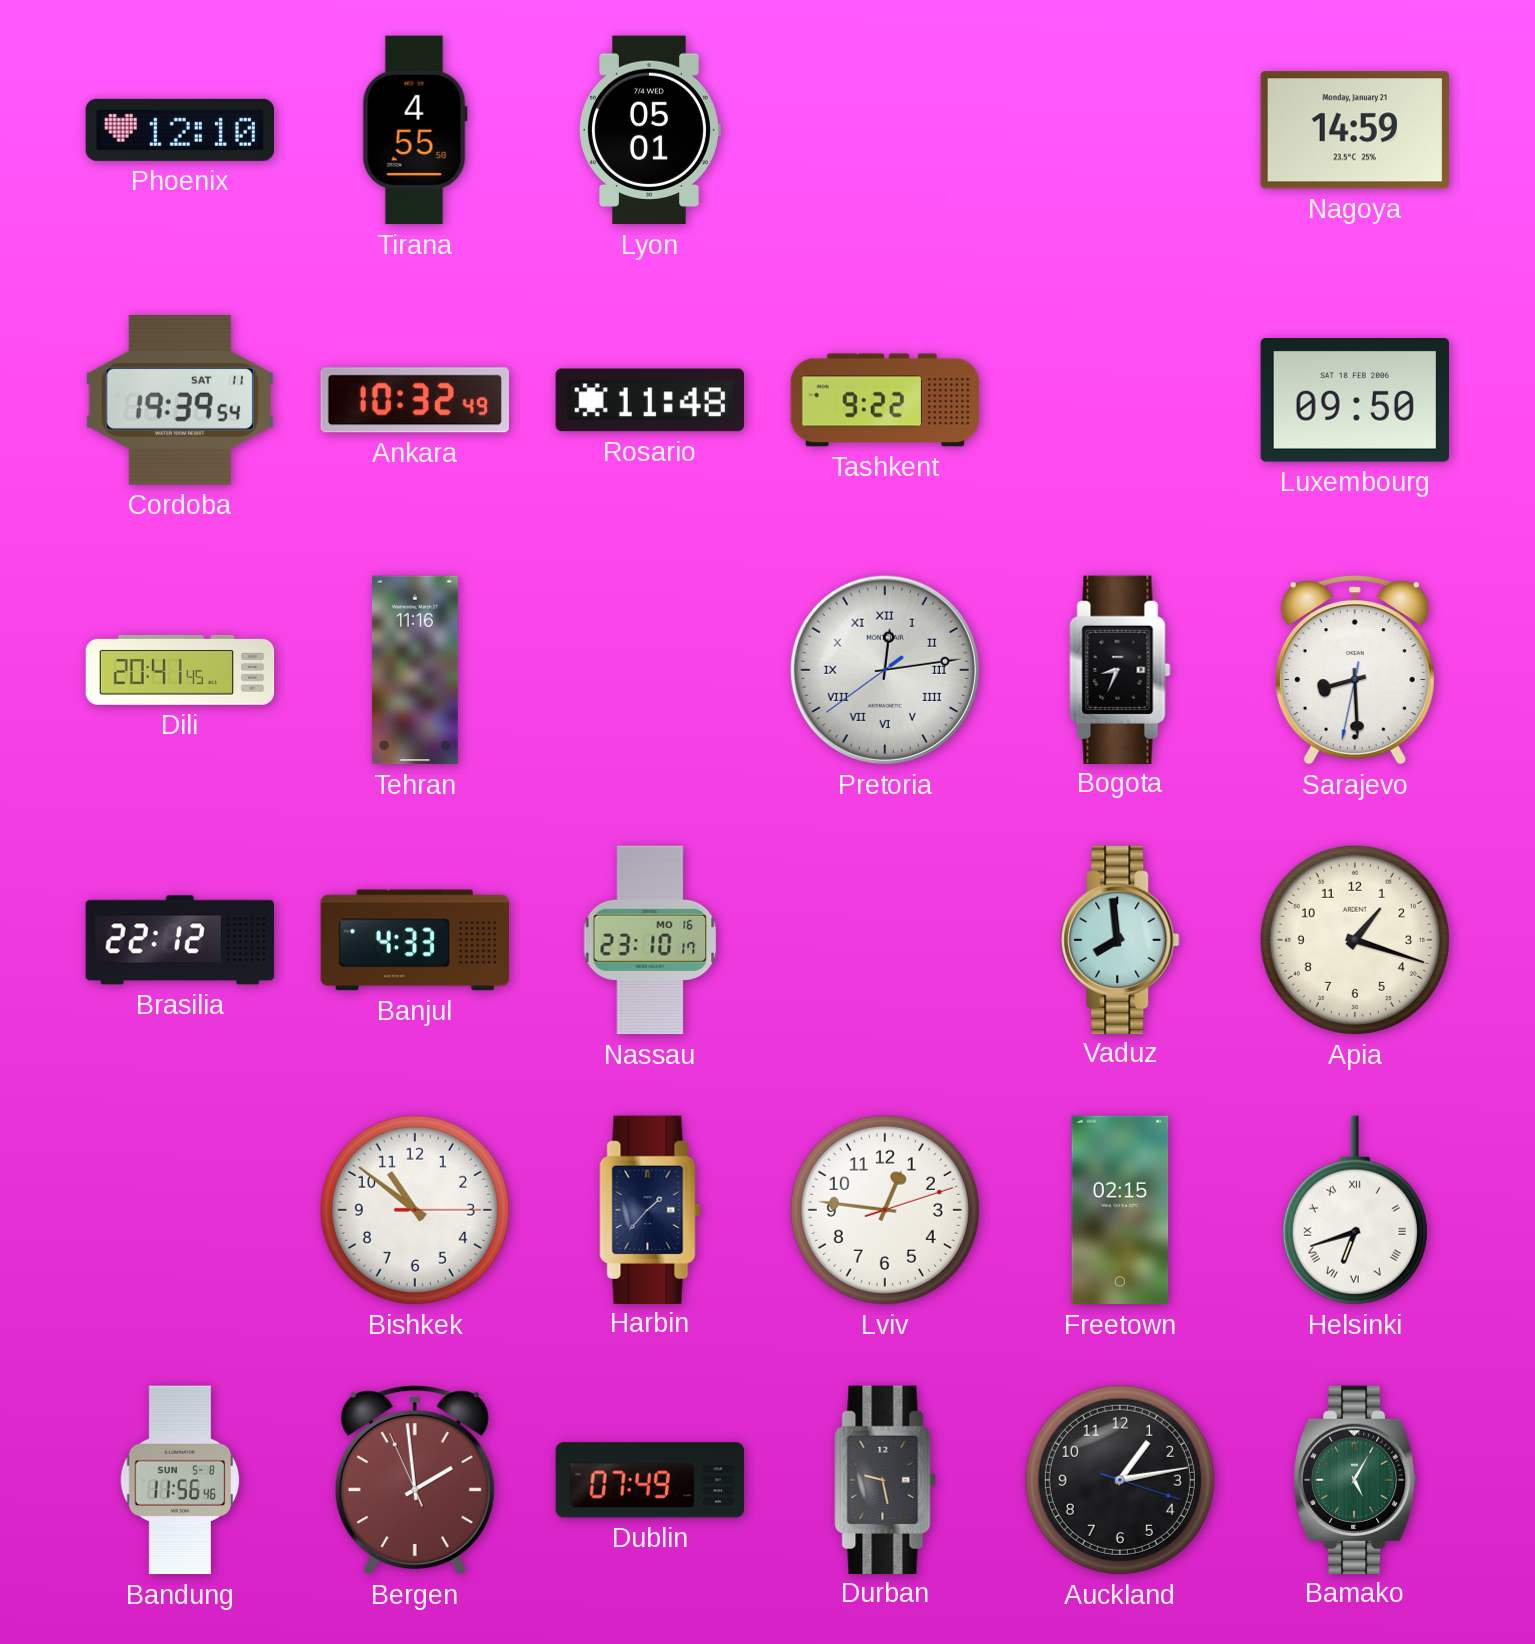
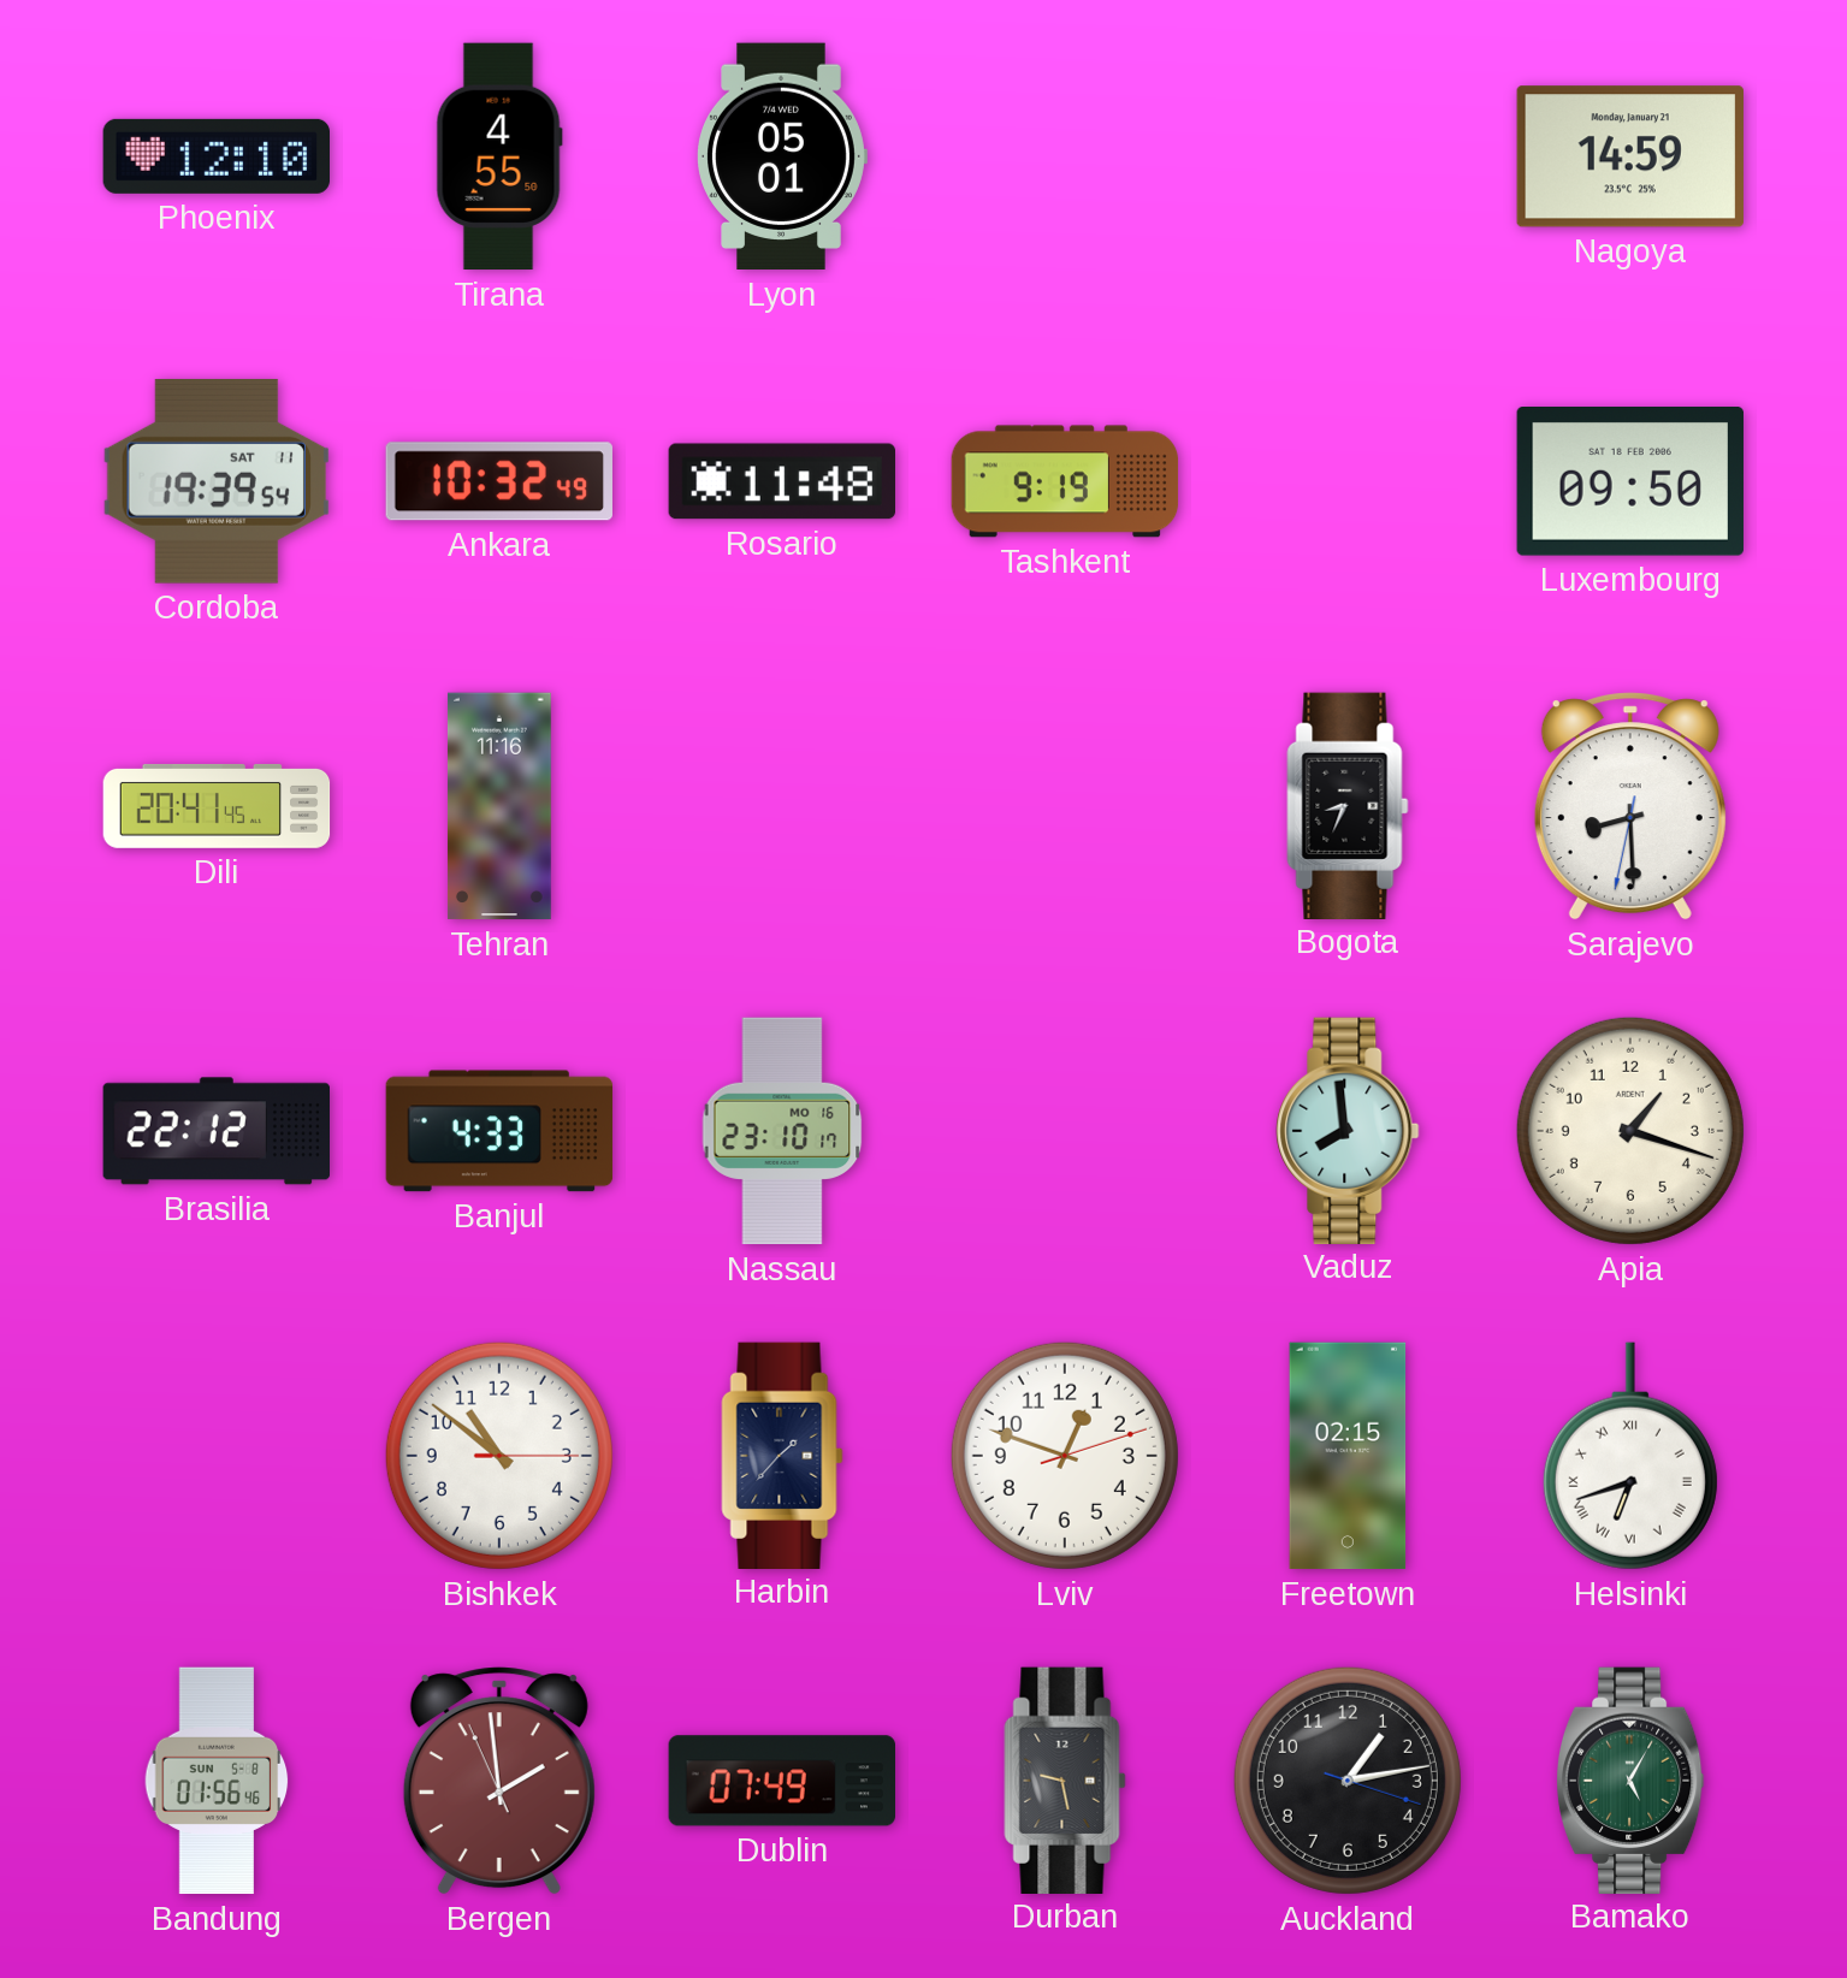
Tashkent: 9:22 -> 9:19
Pretoria: 12:13 -> none
Lviv: 12:46 -> 12:48
Bandung: 11:56 -> 01:56
